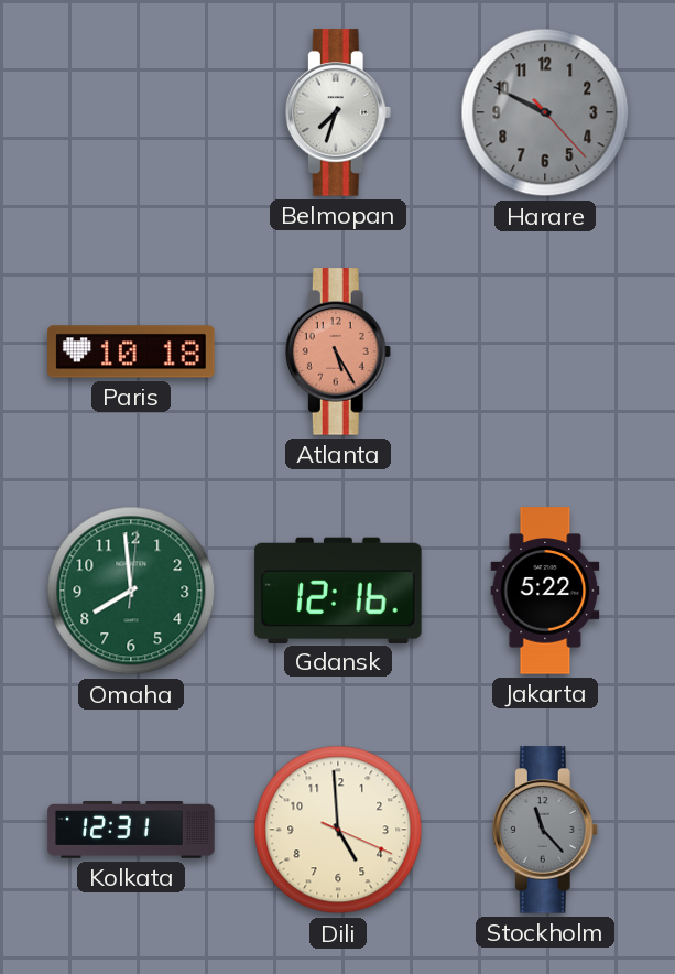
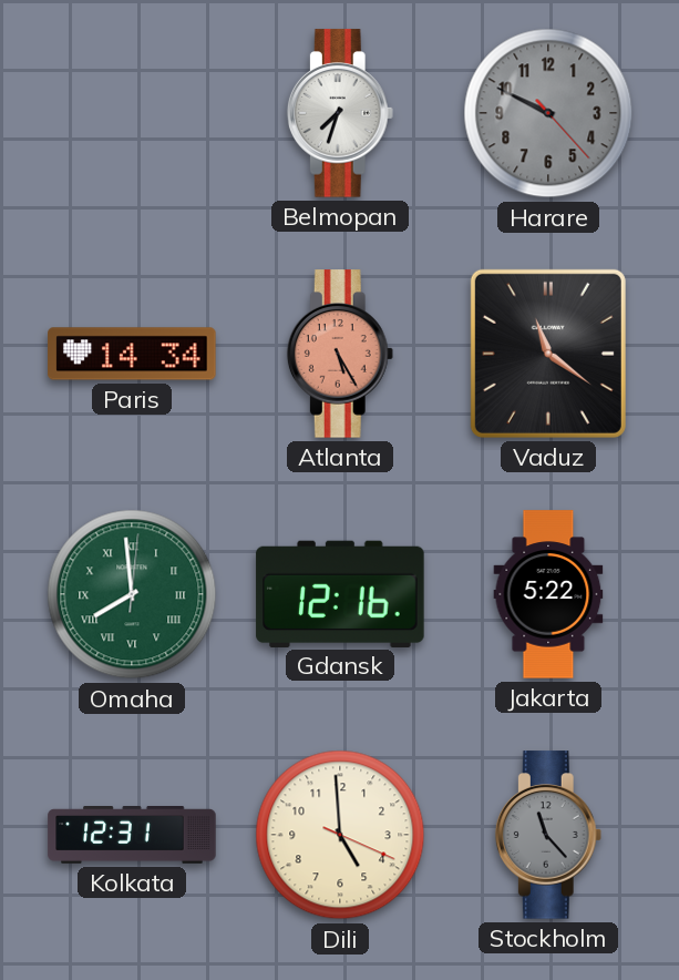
Paris: 10:18 -> 14:34
Vaduz: none -> 11:21
Omaha numerals: Arabic -> Roman
